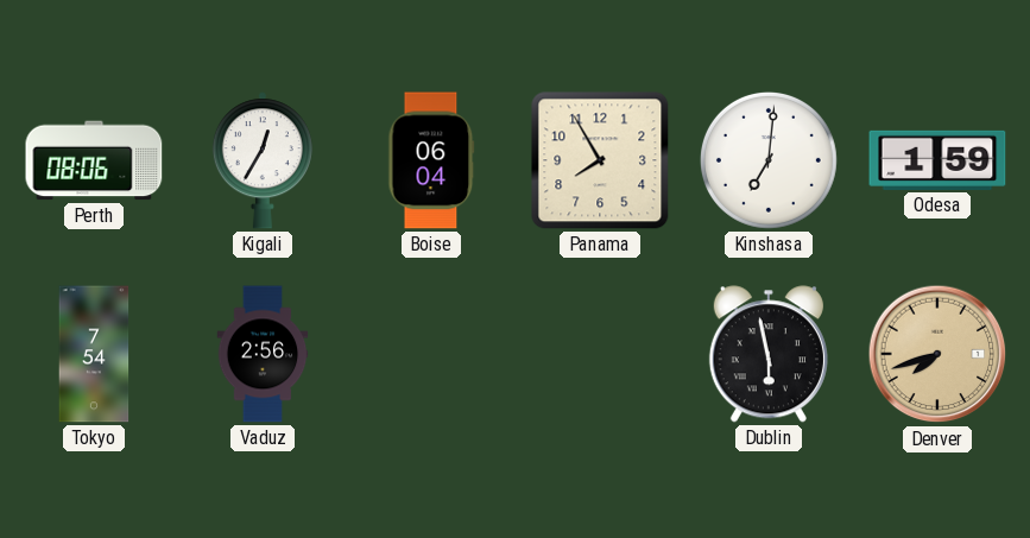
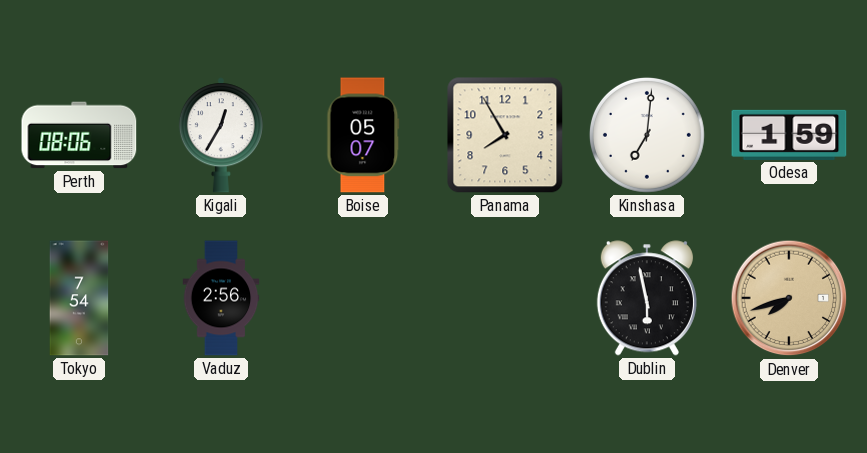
Boise: 06:04 -> 05:07
